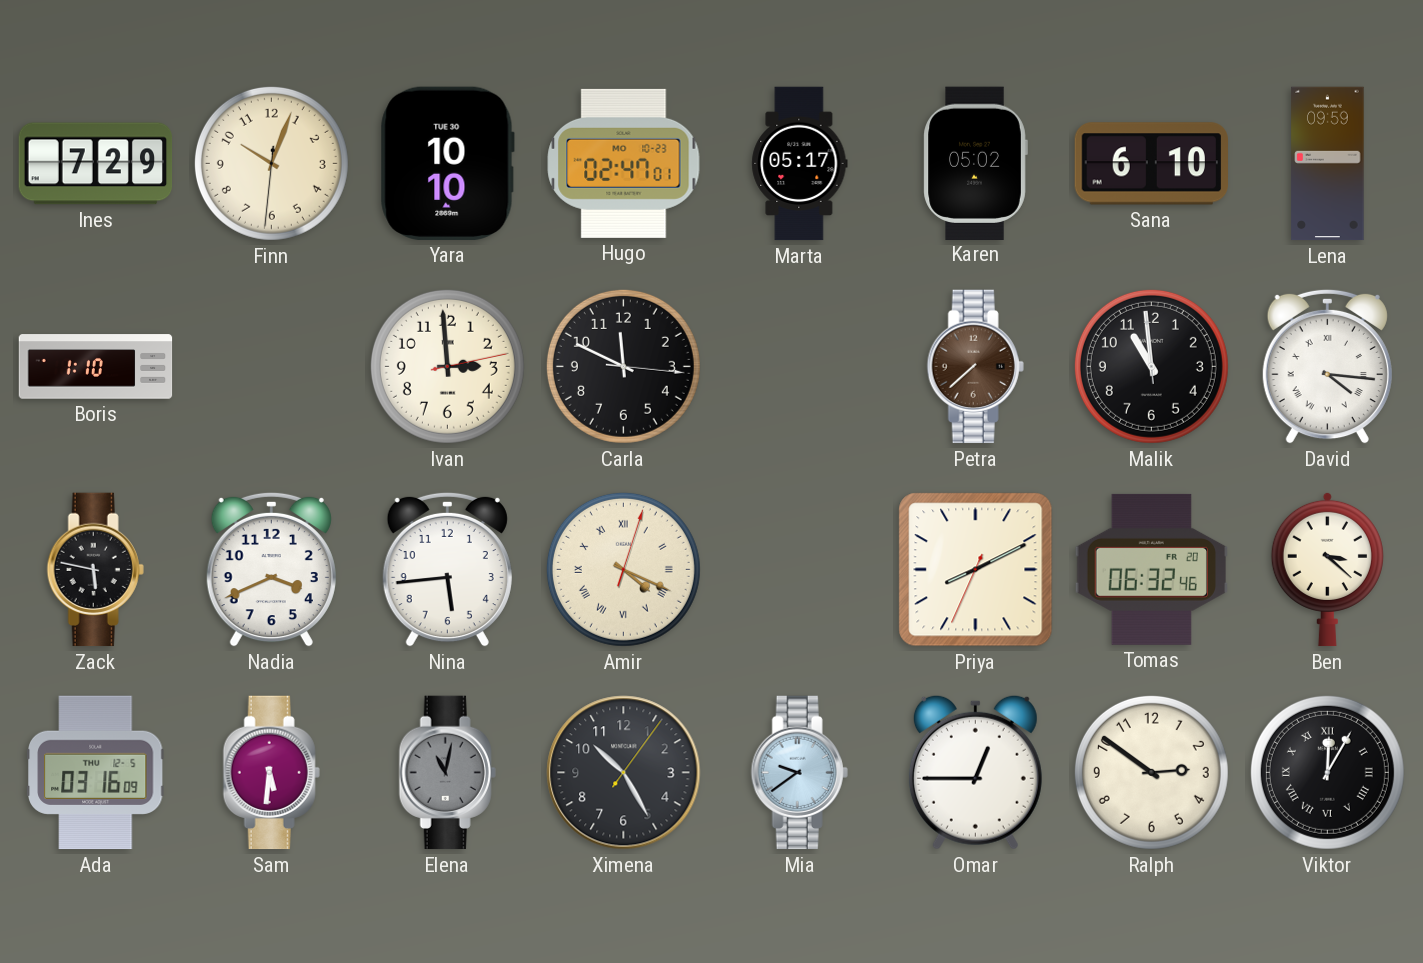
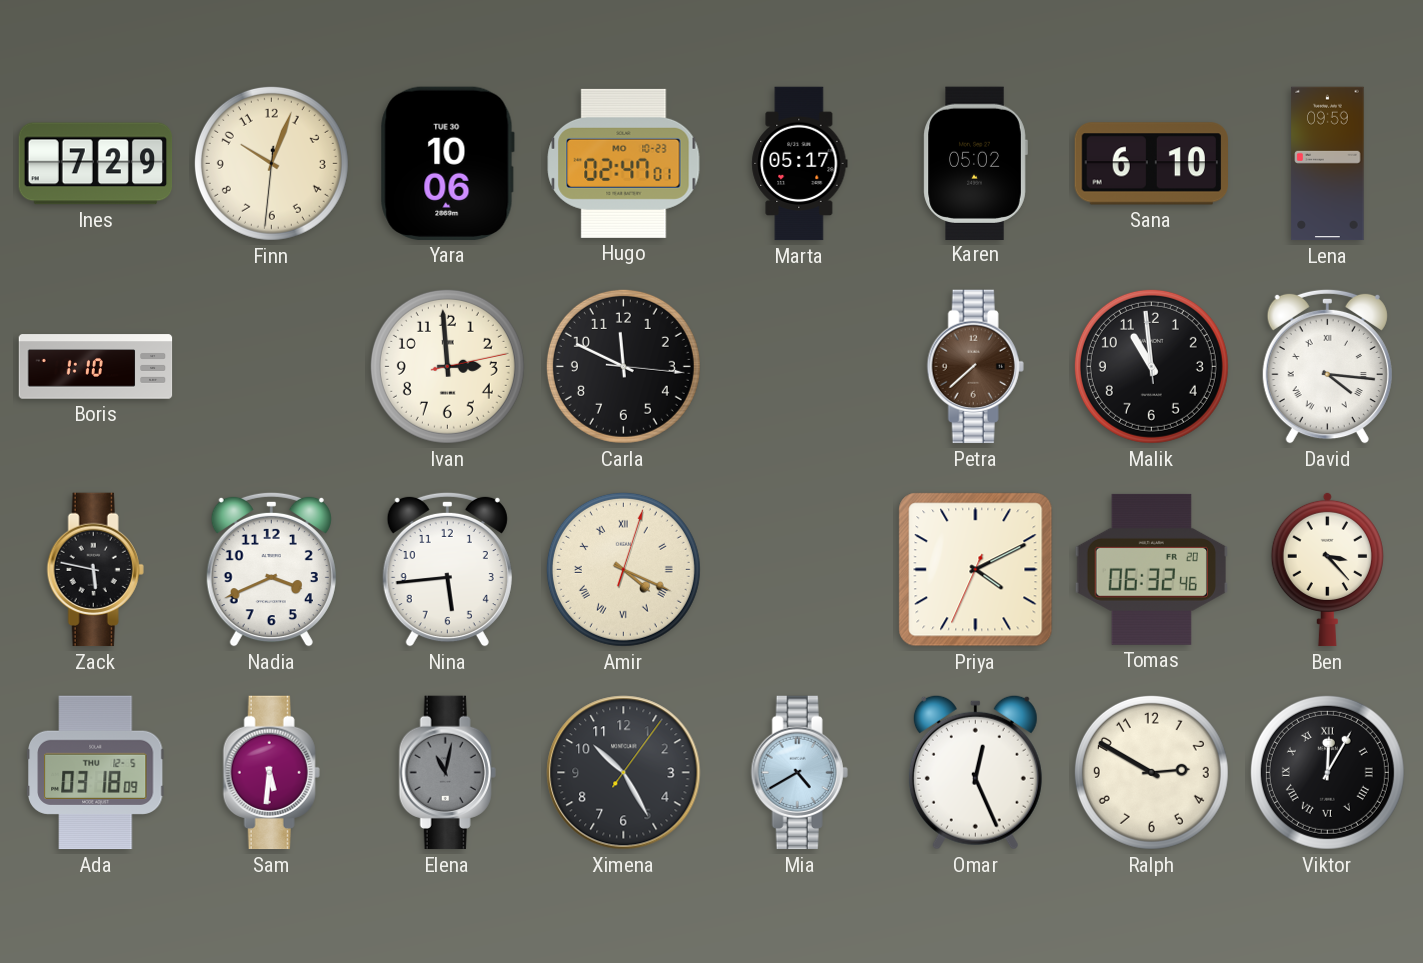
Yara: 10:10 -> 10:06
Priya: 8:10 -> 4:10
Ben: 3:22 -> 3:23
Ada: 03:16 -> 03:18
Mia: 9:39 -> 4:40
Omar: 12:45 -> 12:26
Ralph: 2:51 -> 2:50
